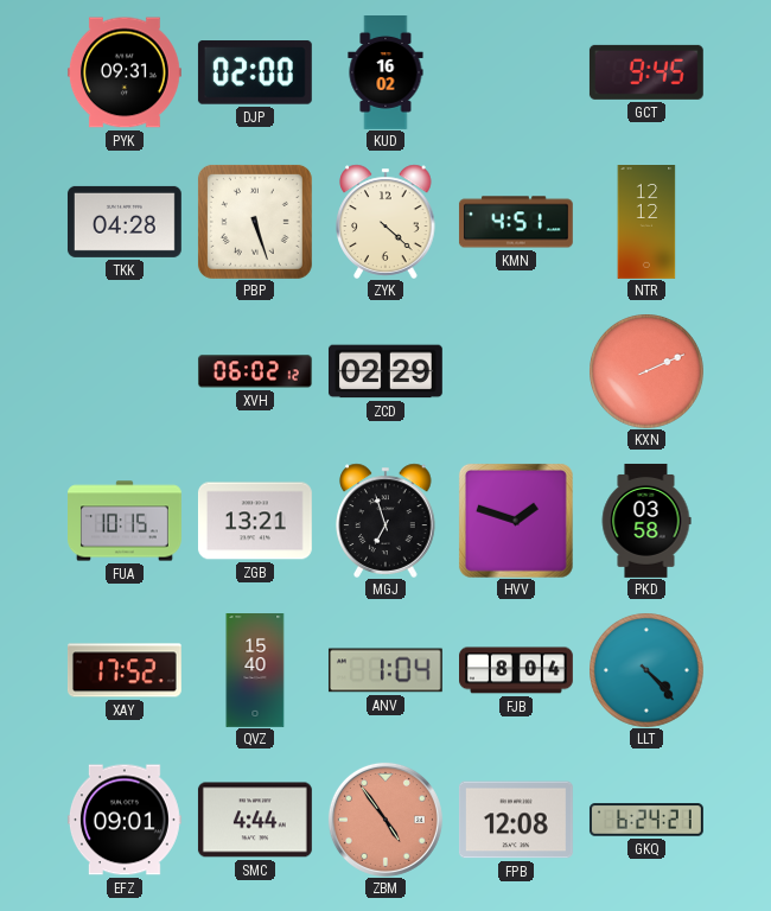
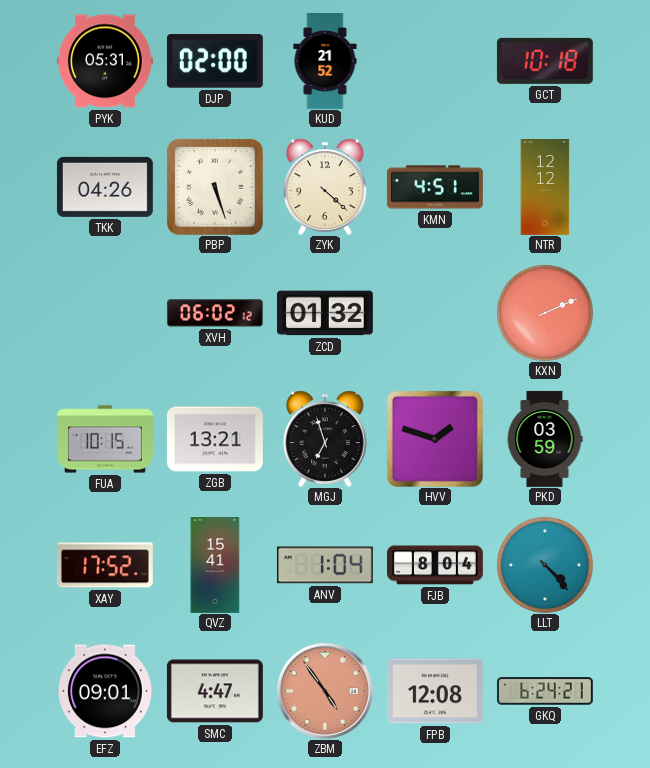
PYK: 09:31 -> 05:31
KUD: 16:02 -> 21:52
GCT: 9:45 -> 10:18
TKK: 04:28 -> 04:26
ZCD: 02:29 -> 01:32
PKD: 03:58 -> 03:59
QVZ: 15:40 -> 15:41
SMC: 4:44 -> 4:47
